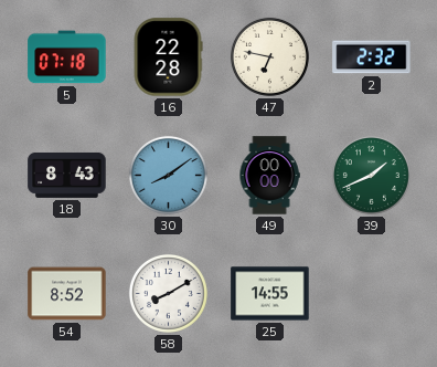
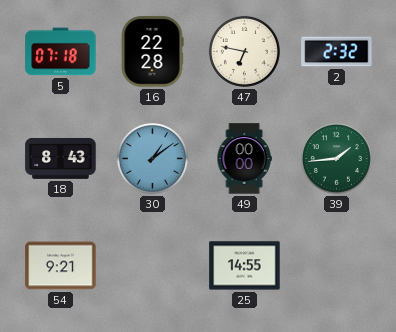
30: 8:09 -> 1:09
39: 1:41 -> 1:44
54: 8:52 -> 9:21
58: 8:10 -> none
